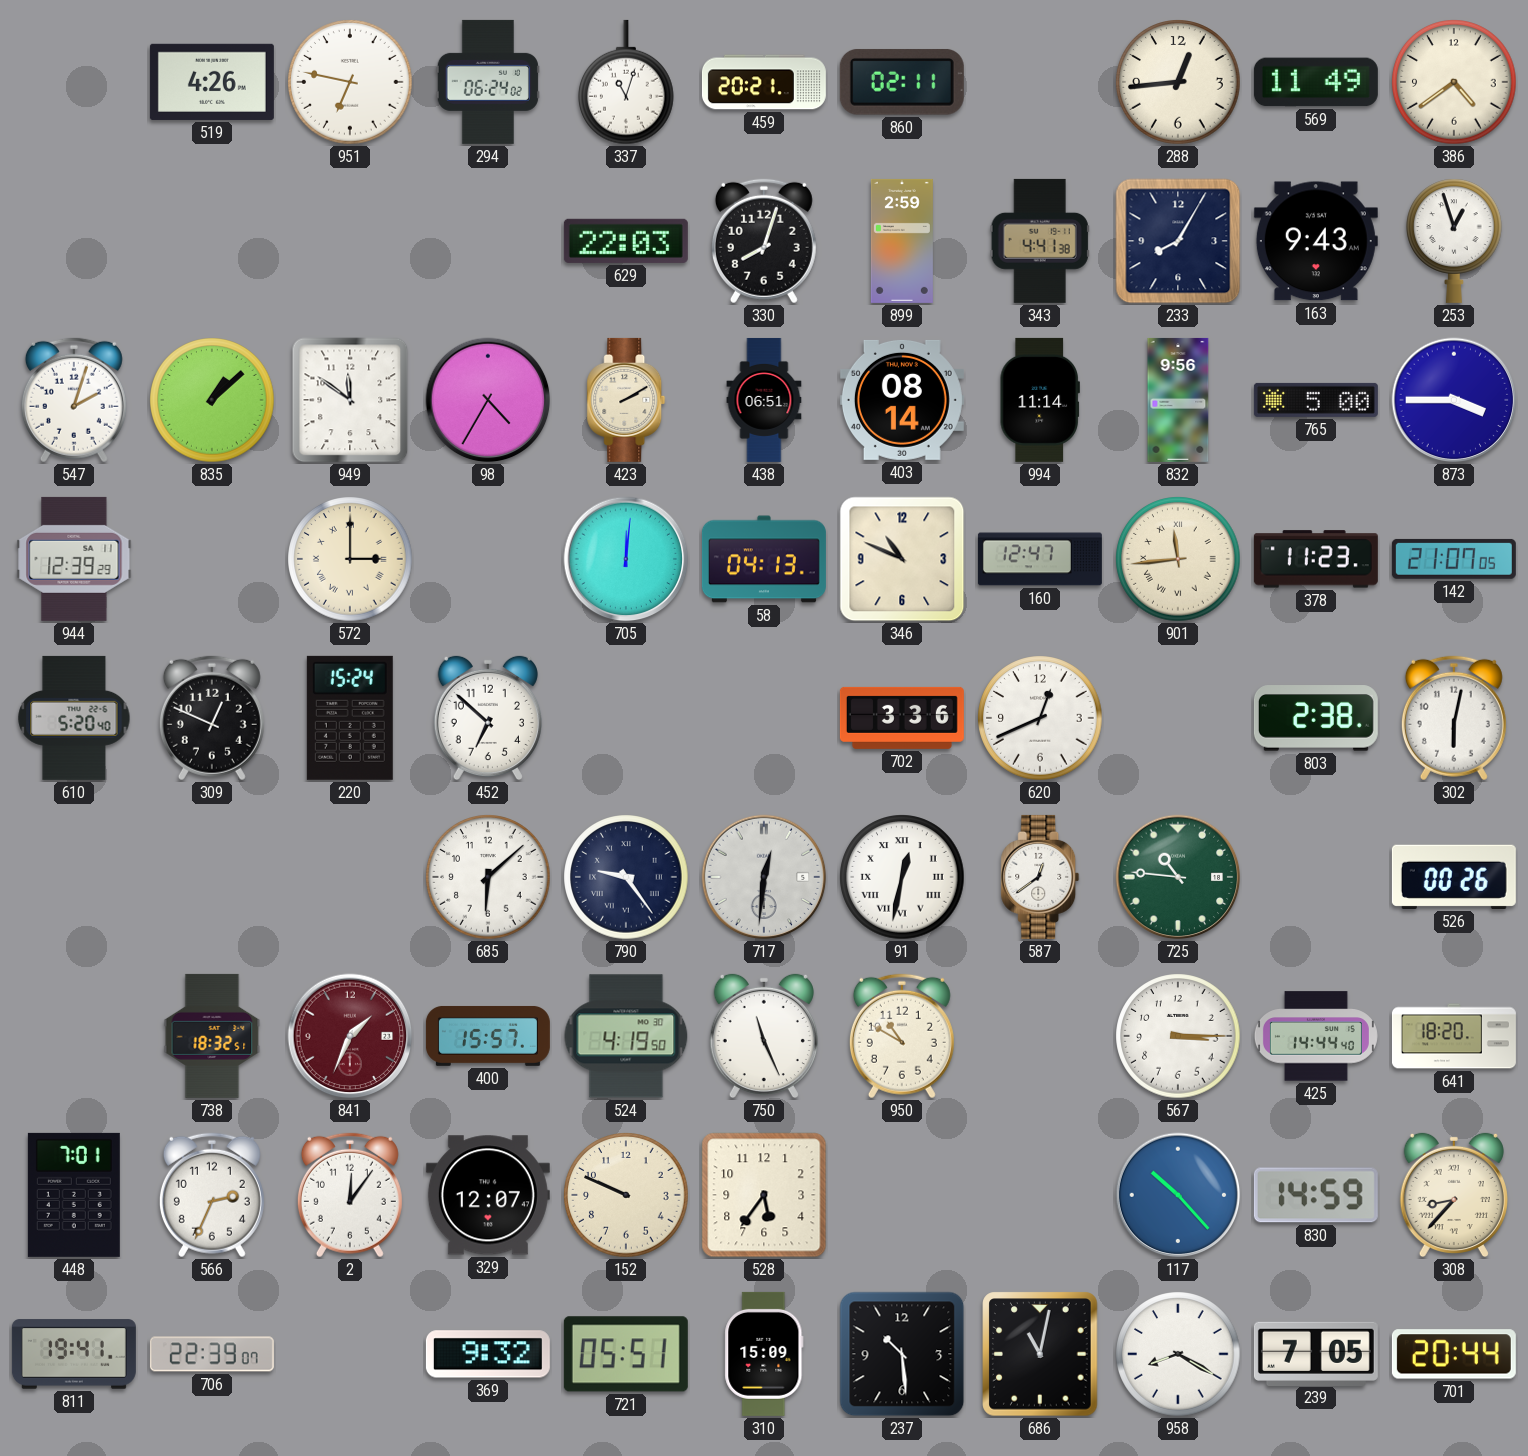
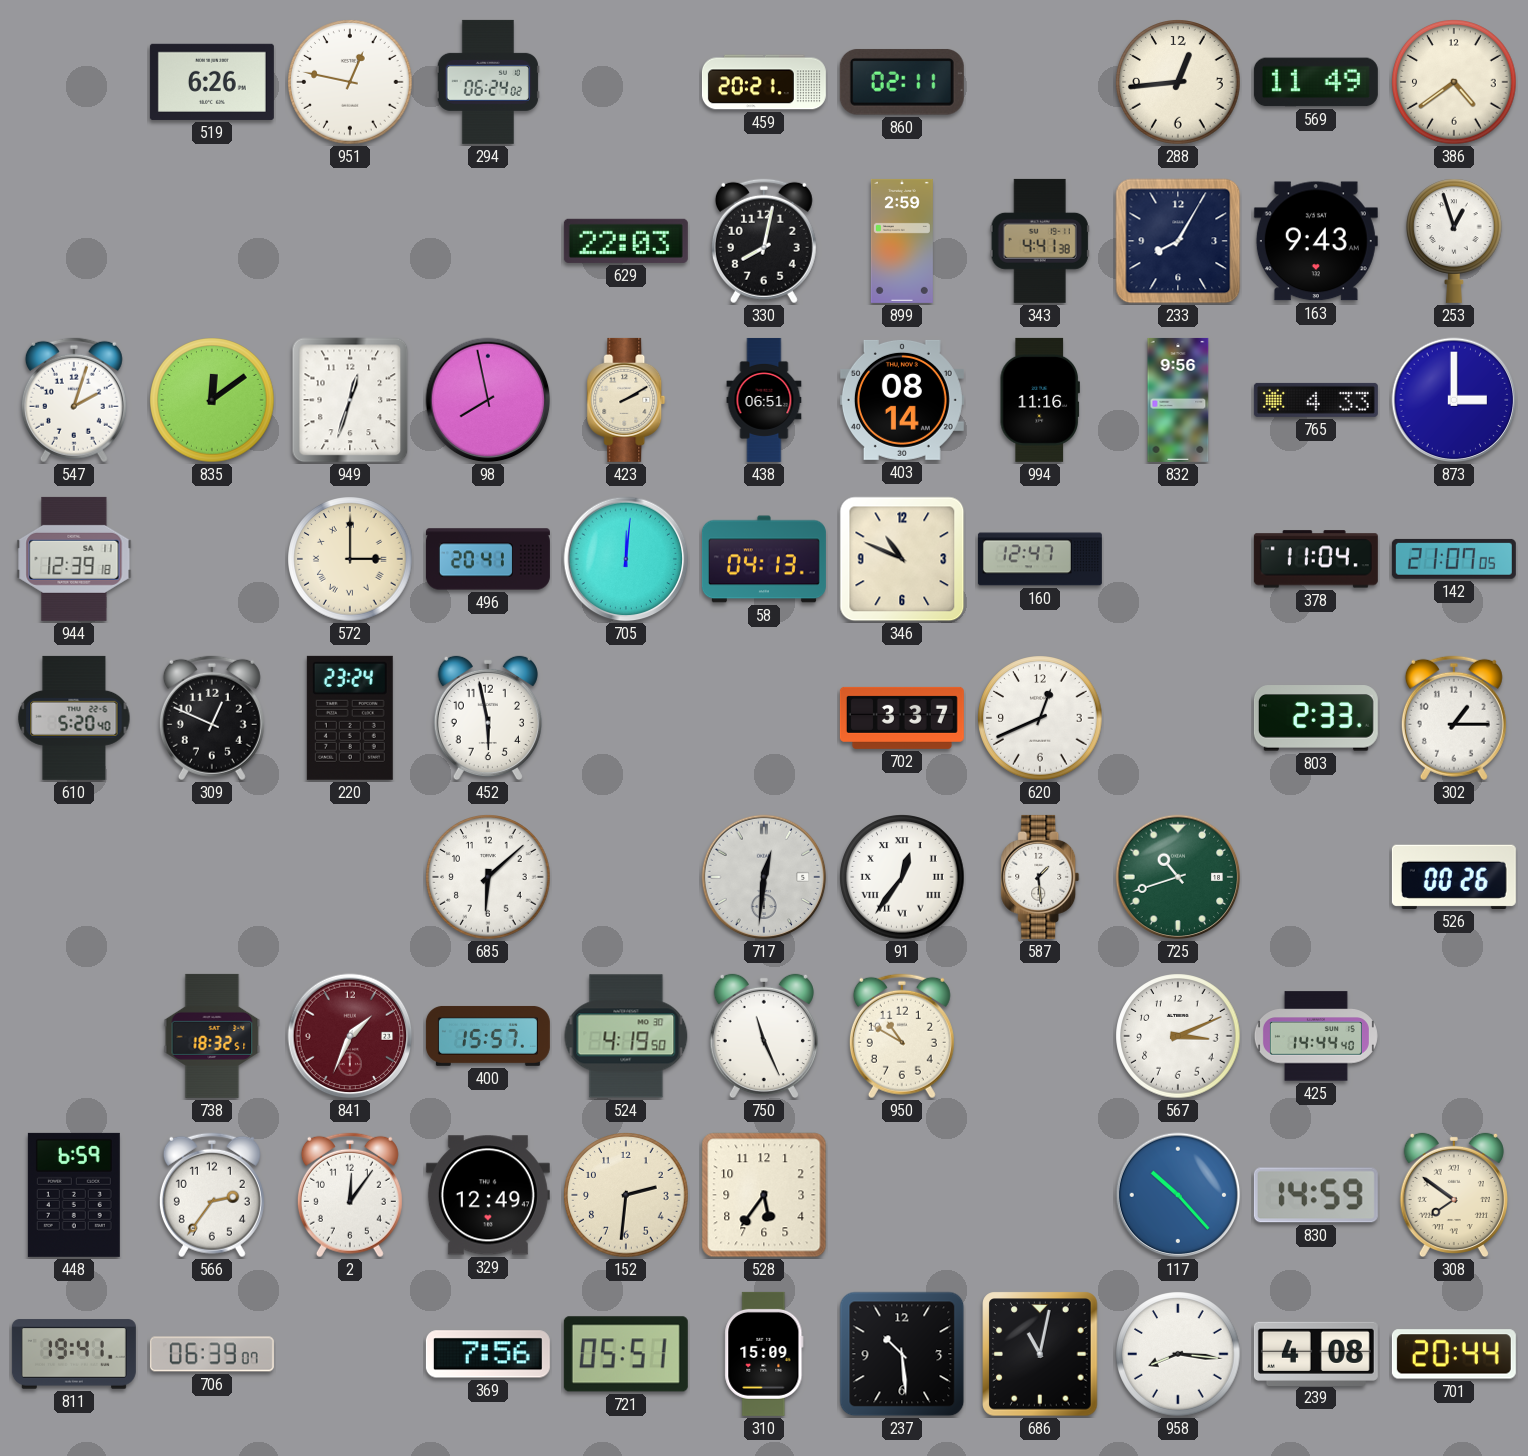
519: 4:26 -> 6:26
951: 6:47 -> 12:47
337: 11:03 -> none
330: 8:03 -> 8:02
835: 1:08 -> 12:09
949: 11:51 -> 12:33
98: 4:35 -> 7:58
994: 11:14 -> 11:16
765: 5:00 -> 4:33
873: 3:45 -> 3:00
944: 12:39:29 -> 12:39:18
496: none -> 20:41
901: 11:44 -> none
378: 11:23 -> 11:04
220: 15:24 -> 23:24
452: 6:52 -> 5:58
702: 3:36 -> 3:37
803: 2:38 -> 2:33
302: 6:02 -> 1:15
790: 9:24 -> none
91: 12:32 -> 12:36
587: 12:39 -> 1:29
725: 10:46 -> 10:42
567: 3:15 -> 3:11
641: 18:20 -> none
448: 7:01 -> 6:59
566: 2:34 -> 2:36
329: 12:07 -> 12:49
152: 9:49 -> 2:31
308: 8:37 -> 7:51
706: 22:39 -> 06:39
369: 9:32 -> 7:56
958: 8:20 -> 8:16
239: 7:05 -> 4:08
